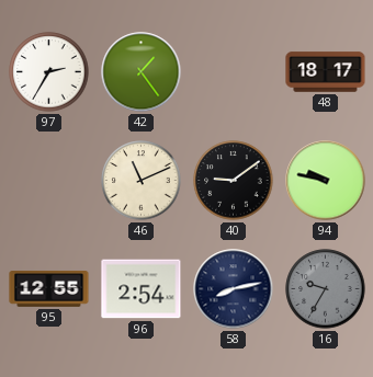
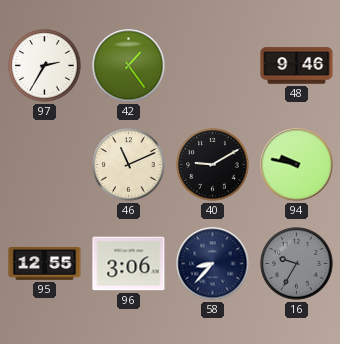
48: 18:17 -> 9:46
40: 9:09 -> 9:10
96: 2:54 -> 3:06
58: 8:13 -> 8:37
